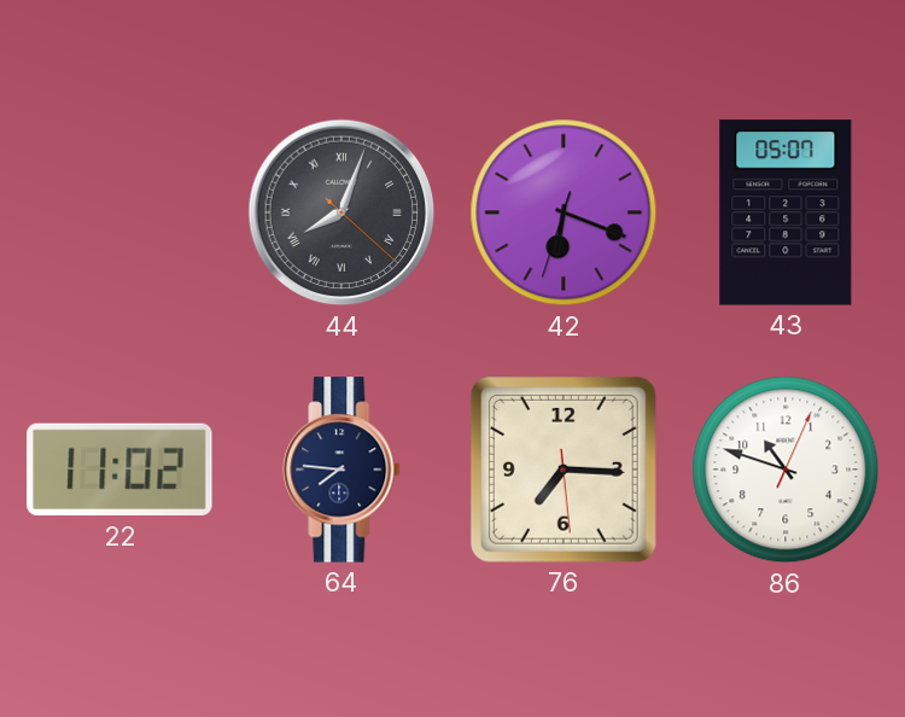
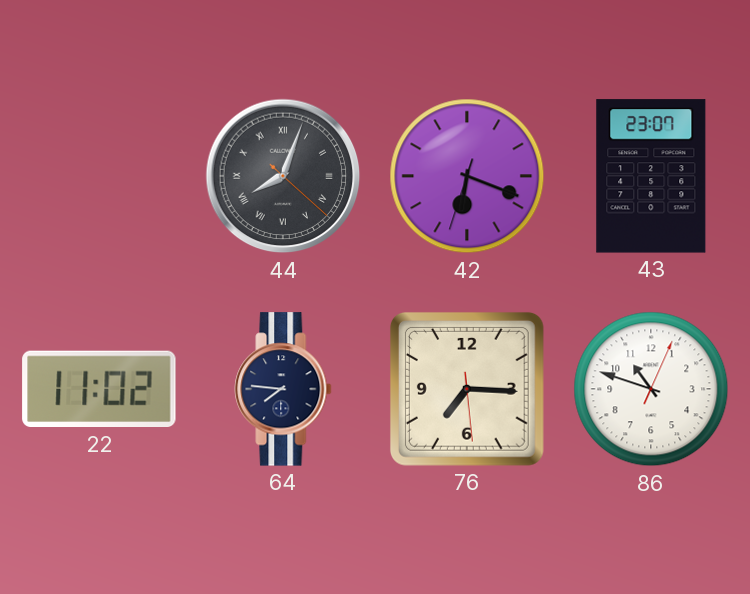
43: 05:07 -> 23:07
